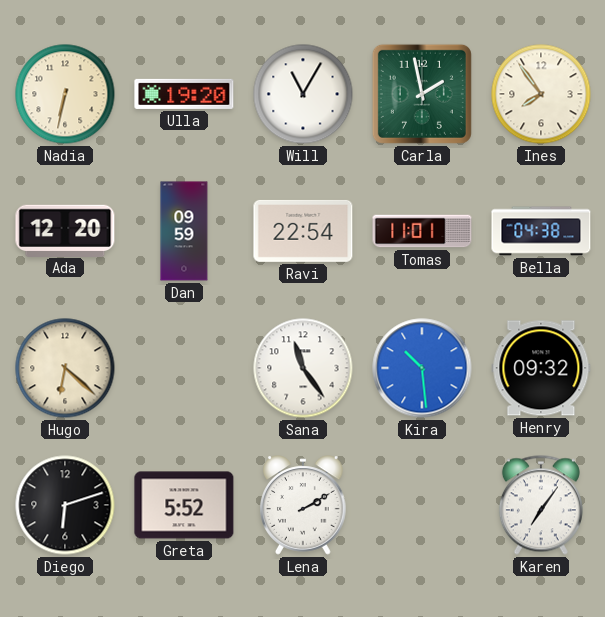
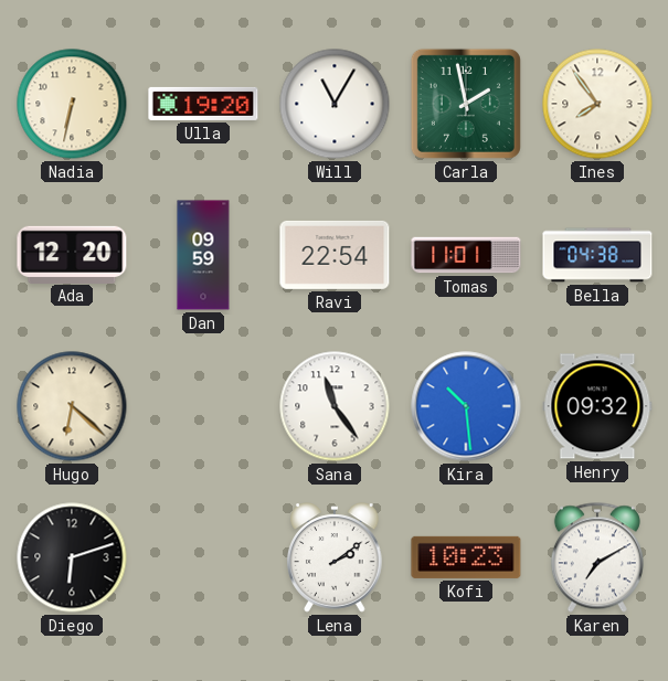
Greta: 5:52 -> none
Lena: 2:10 -> 2:09
Kofi: none -> 10:23
Karen: 7:06 -> 7:10
